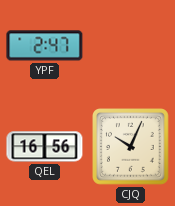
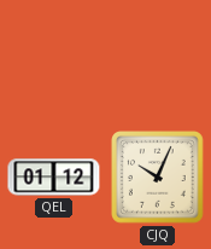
YPF: 2:47 -> none
QEL: 16:56 -> 01:12
